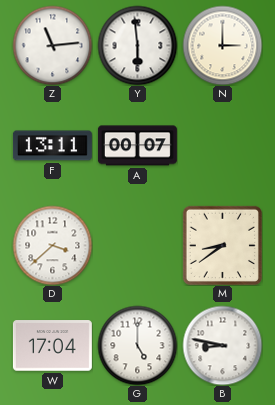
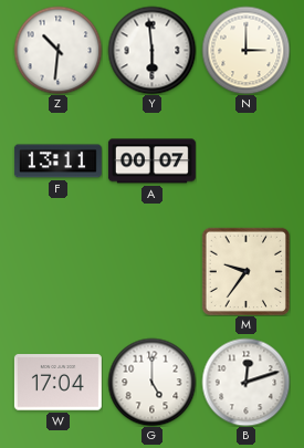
Z: 11:14 -> 10:31
D: 3:38 -> none
M: 8:39 -> 9:36
B: 8:47 -> 12:12
